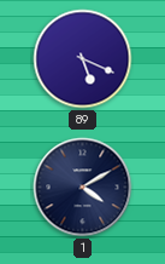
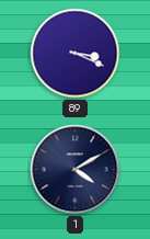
89: 5:19 -> 3:19
